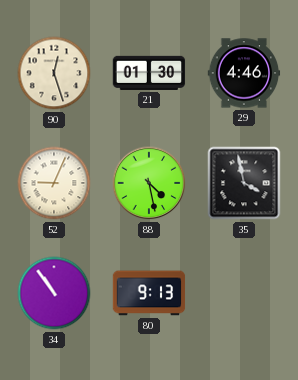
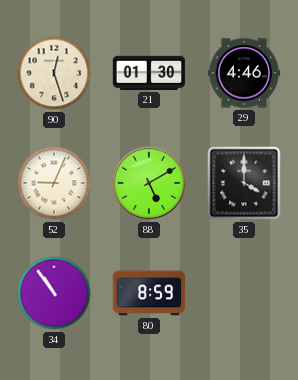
88: 4:28 -> 5:10
35: 3:58 -> 4:00
80: 9:13 -> 8:59
